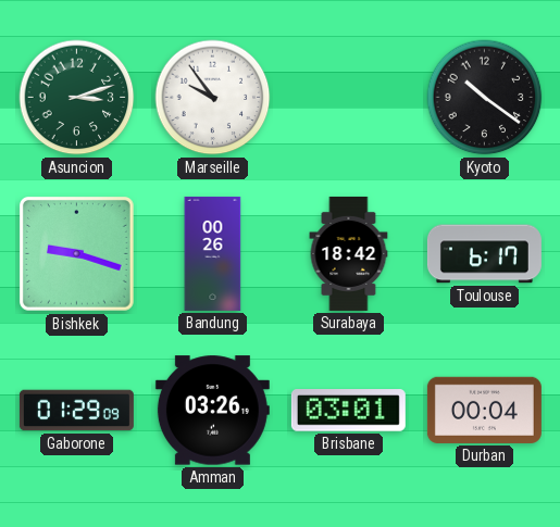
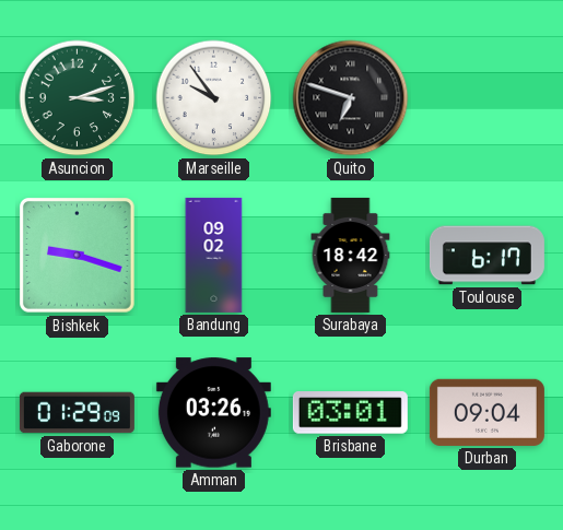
Quito: none -> 6:48
Kyoto: 10:21 -> none
Bandung: 00:26 -> 09:02
Durban: 00:04 -> 09:04
